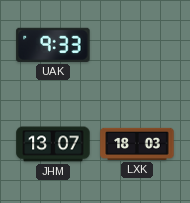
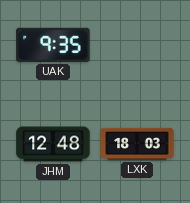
UAK: 9:33 -> 9:35
JHM: 13:07 -> 12:48
